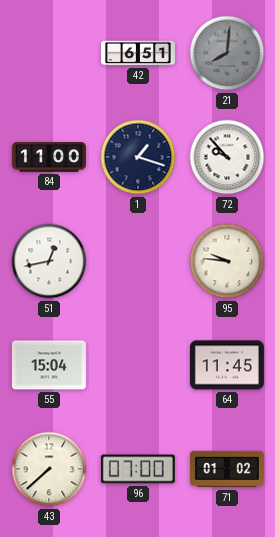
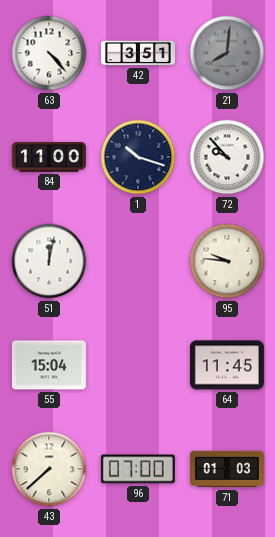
63: none -> 4:23
42: 6:51 -> 3:51
1: 1:18 -> 10:18
51: 12:43 -> 12:02
71: 01:02 -> 01:03
